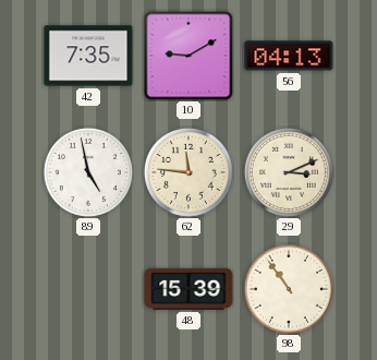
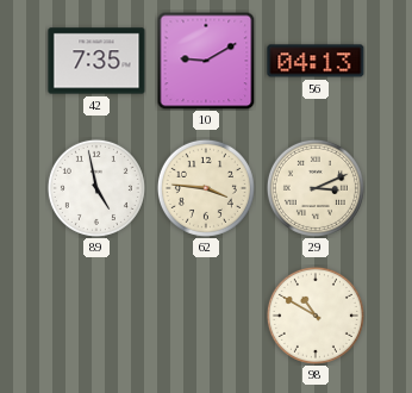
62: 11:46 -> 3:46
48: 15:39 -> none
98: 10:54 -> 10:50
